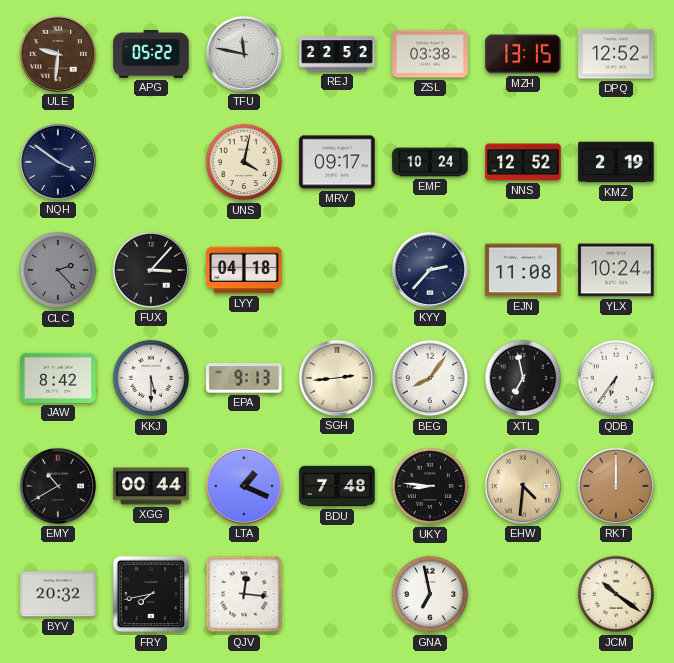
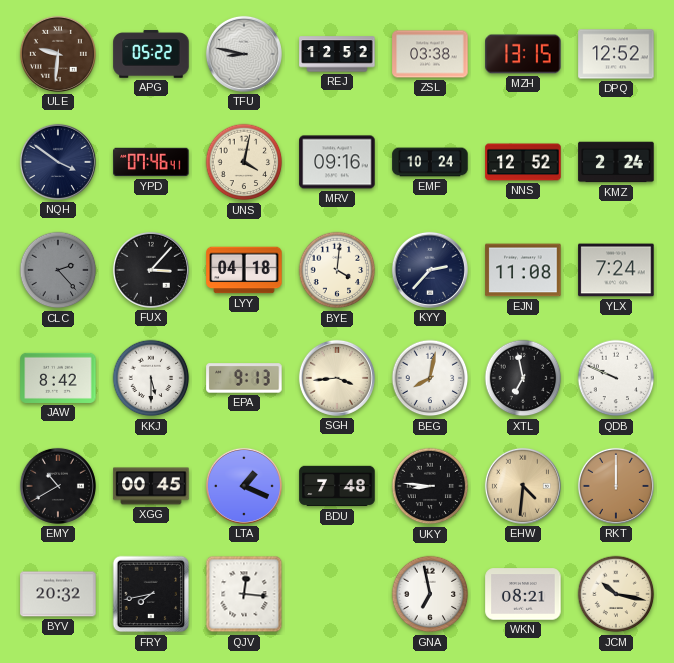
TFU: 11:47 -> 8:47
REJ: 22:52 -> 12:52
YPD: none -> 07:46
MRV: 09:17 -> 09:16
KMZ: 2:19 -> 2:24
BYE: none -> 4:01
YLX: 10:24 -> 7:24
SGH: 2:44 -> 3:44
BEG: 8:06 -> 8:02
QDB: 6:36 -> 9:49
XGG: 00:44 -> 00:45
WKN: none -> 08:21
JCM: 10:21 -> 10:17
